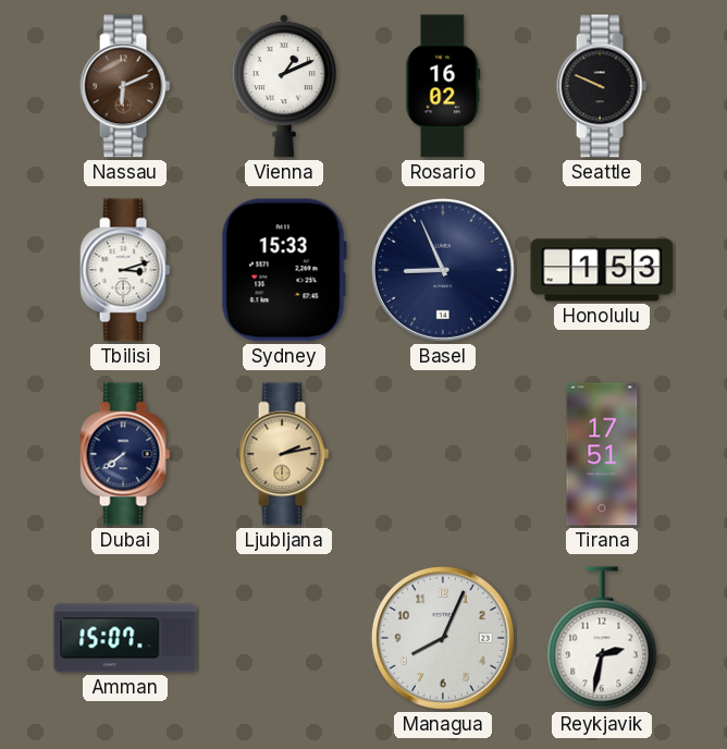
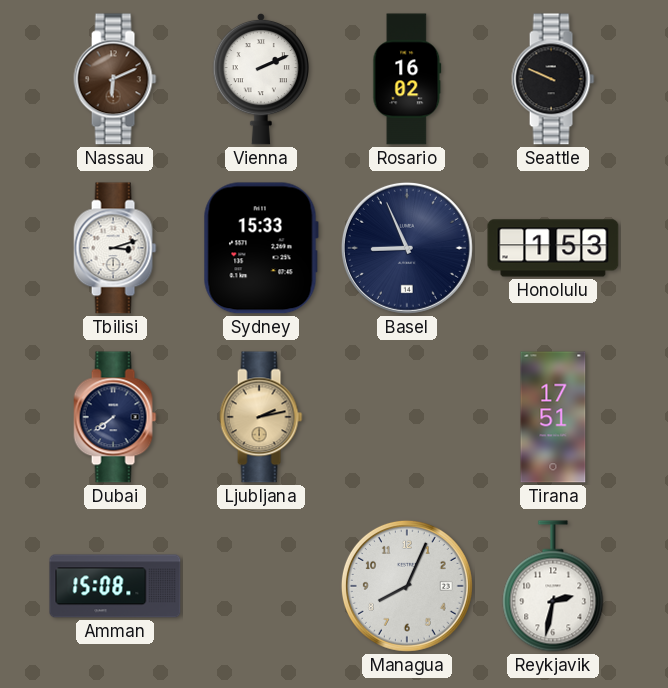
Vienna: 1:11 -> 2:11
Amman: 15:07 -> 15:08
